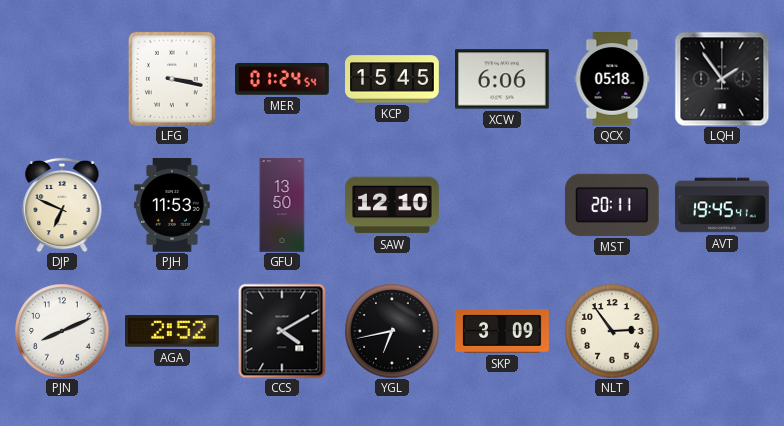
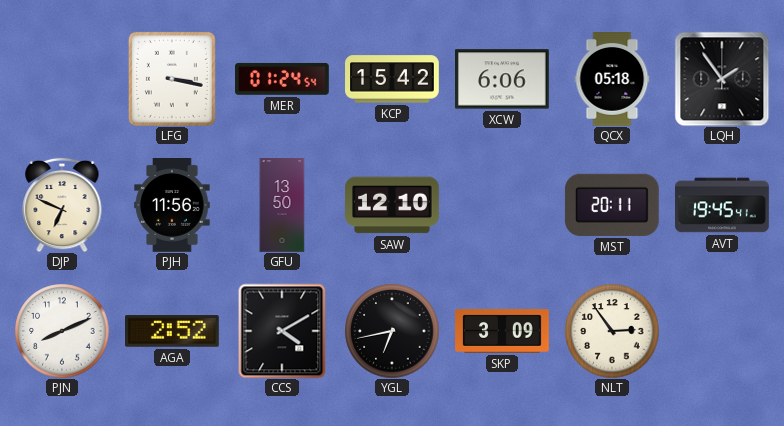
KCP: 15:45 -> 15:42
PJH: 11:53 -> 11:56
